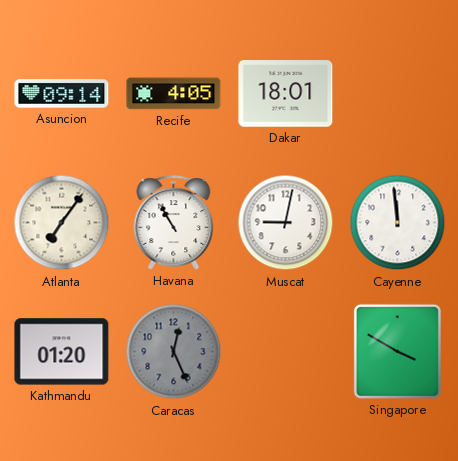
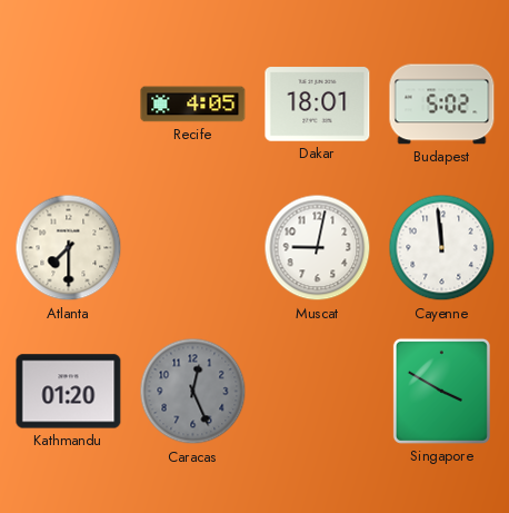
Asuncion: 09:14 -> none
Budapest: none -> 5:02
Atlanta: 7:06 -> 7:30
Havana: 10:55 -> none
